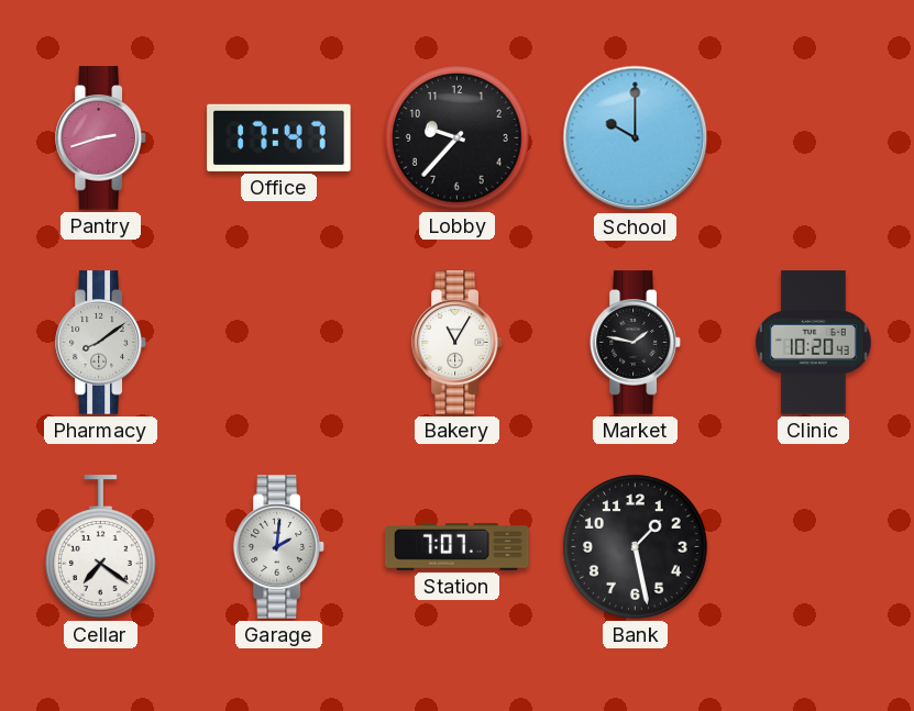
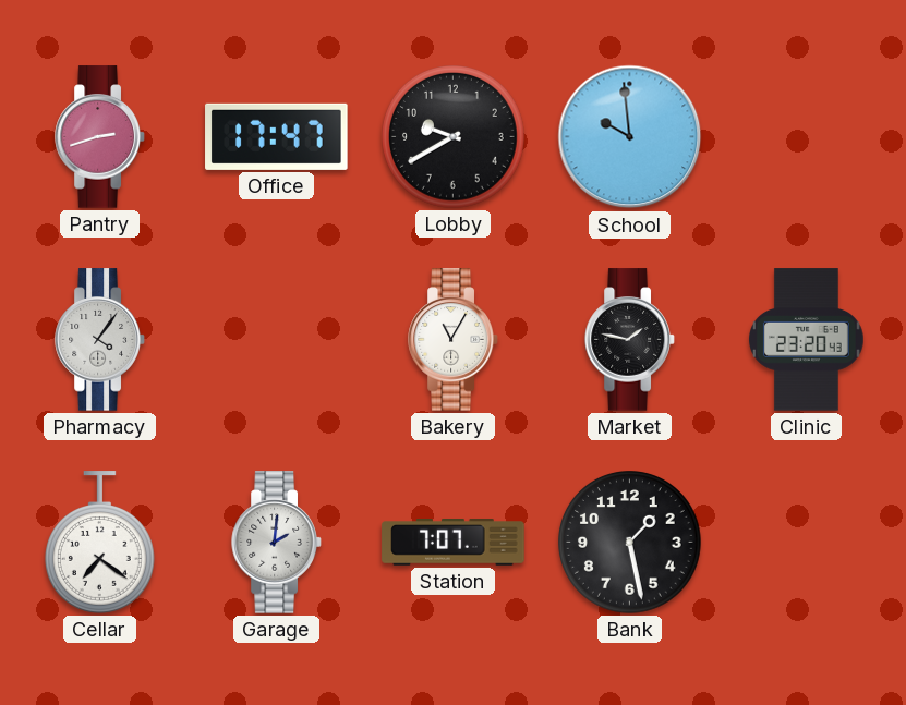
Lobby: 9:37 -> 9:40
School: 10:00 -> 9:59
Pharmacy: 8:09 -> 4:06
Clinic: 10:20 -> 23:20
